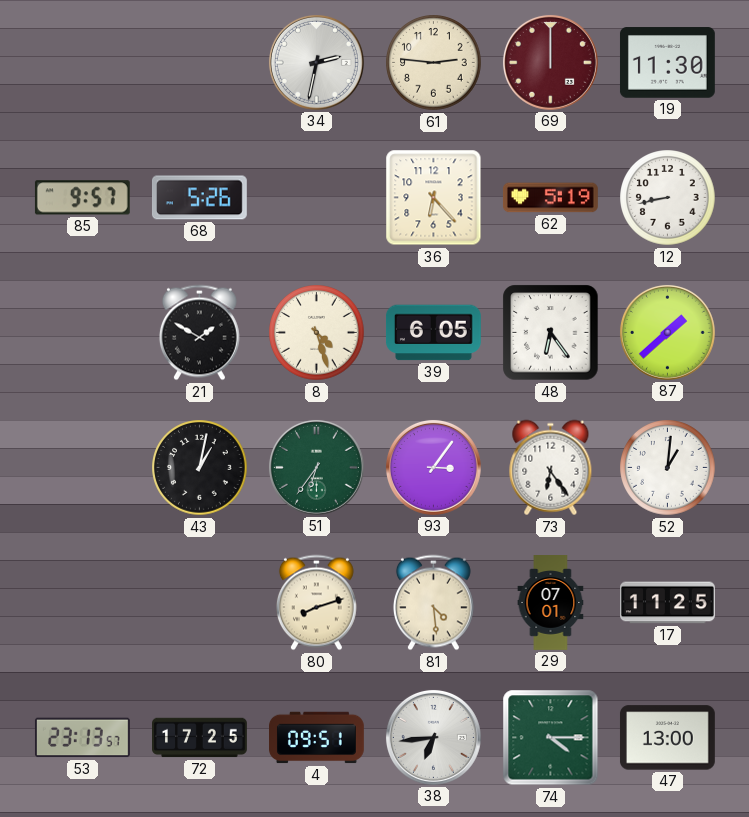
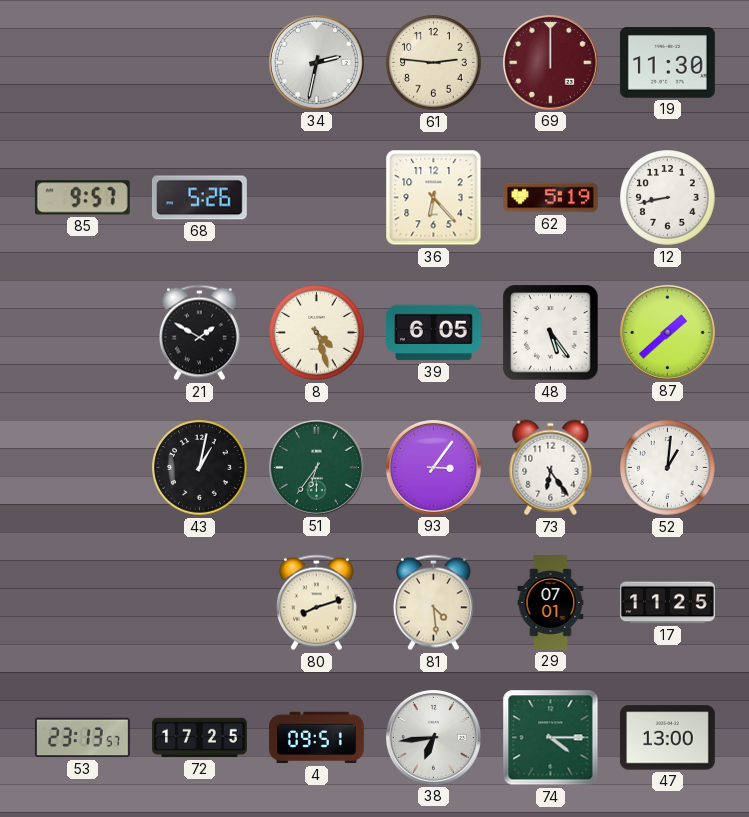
48: 6:24 -> 5:24
